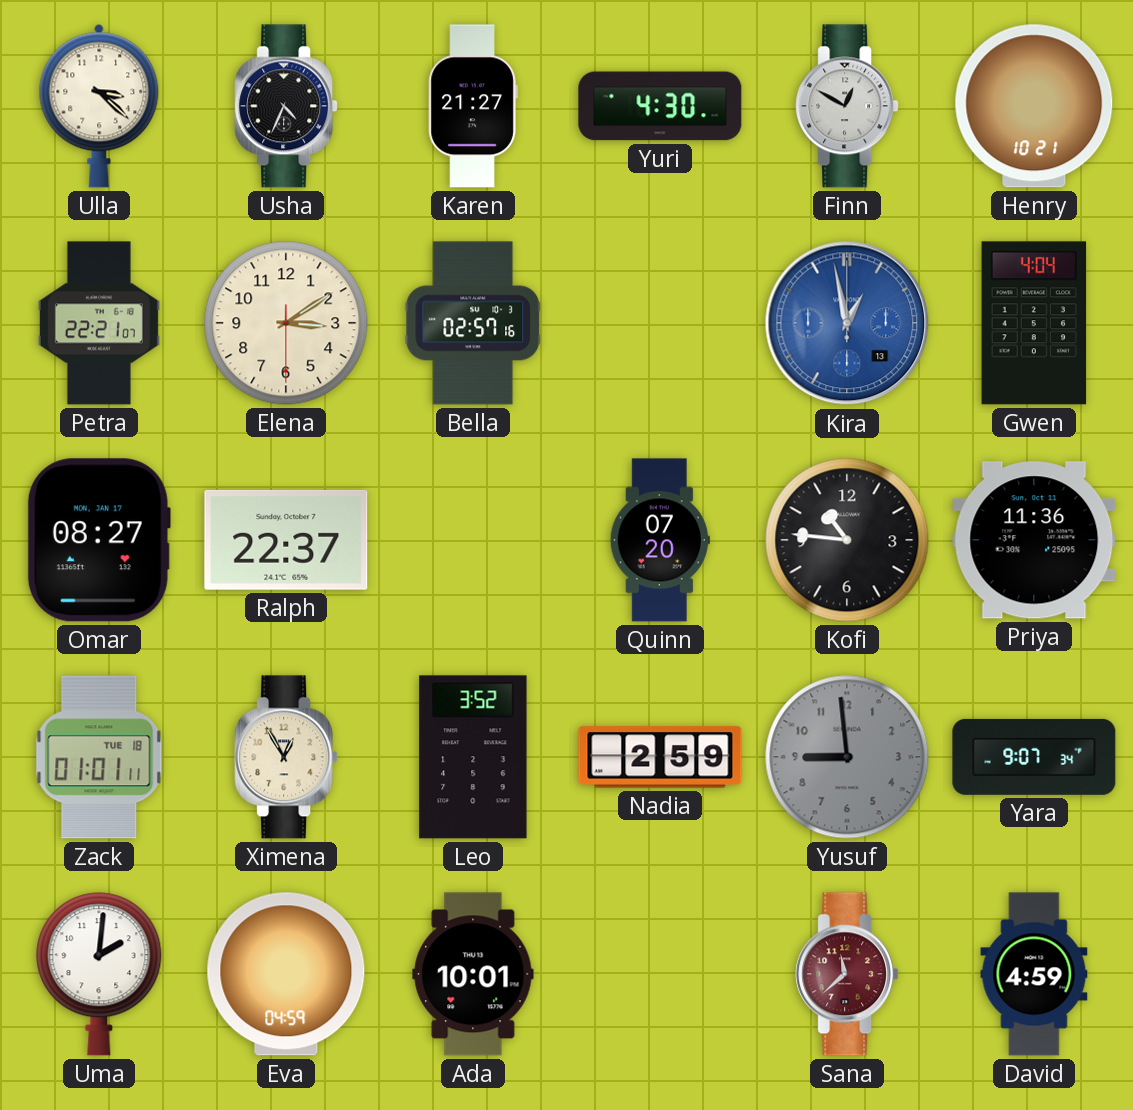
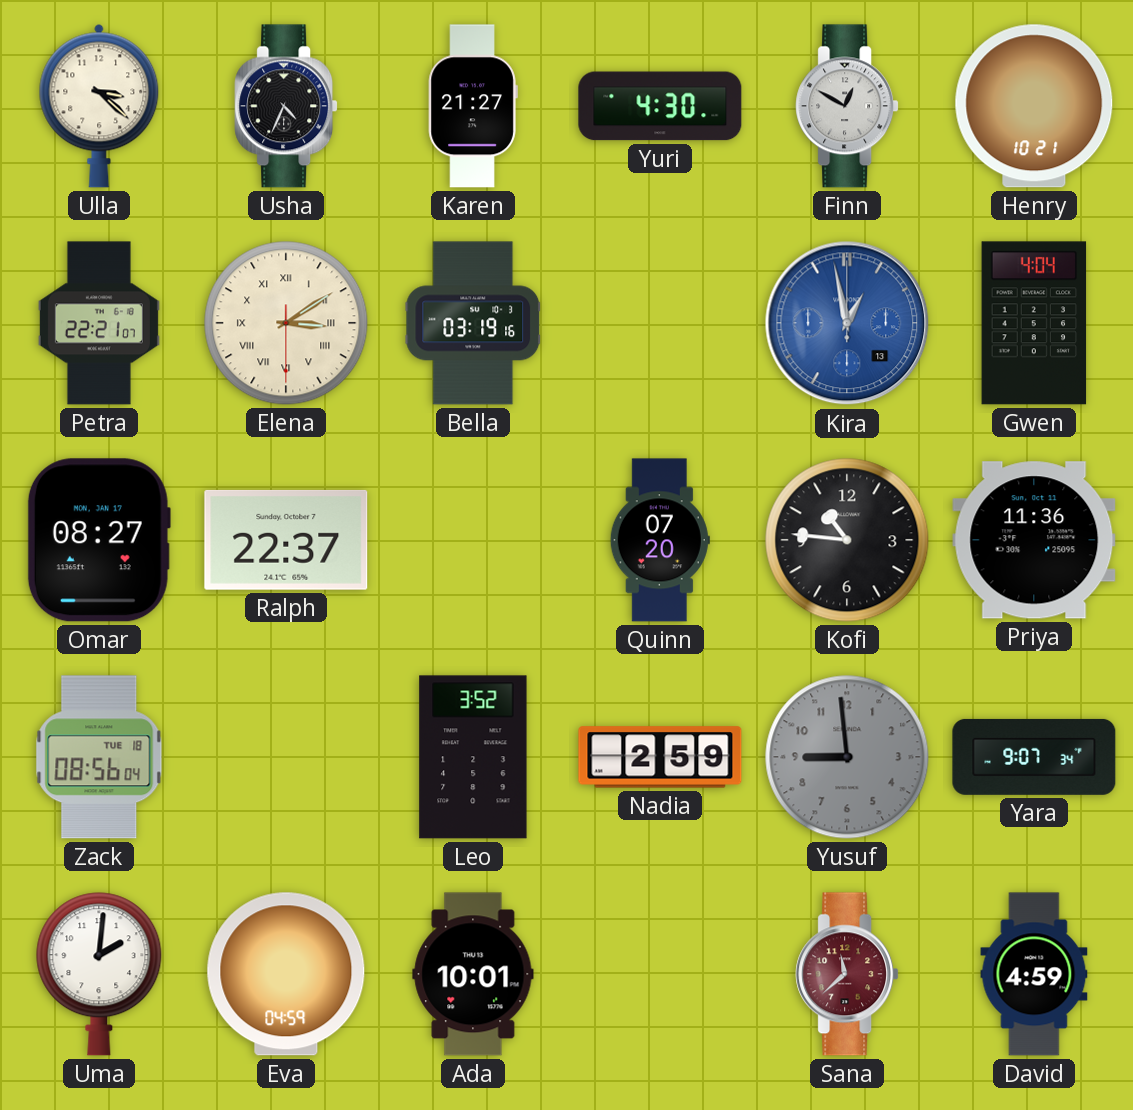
Elena numerals: Arabic -> Roman
Bella: 02:57 -> 03:19
Zack: 01:01 -> 08:56
Ximena: 12:55 -> none
